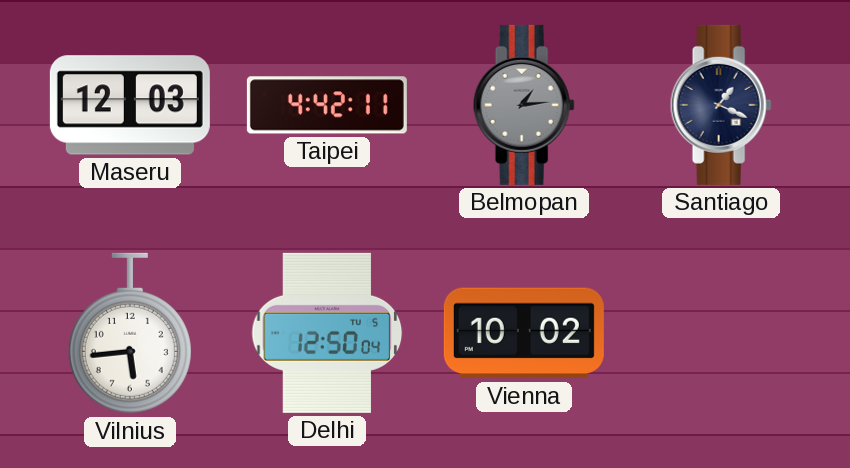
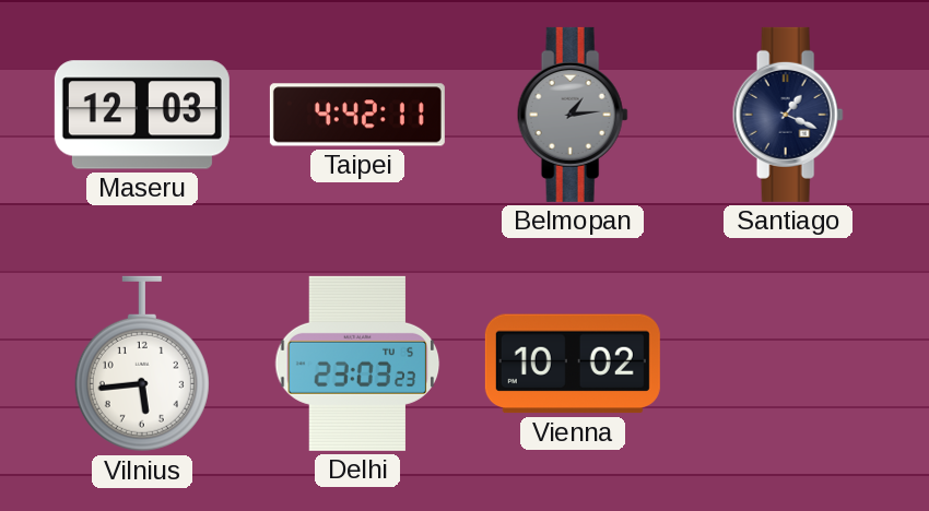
Delhi: 12:50 -> 23:03
